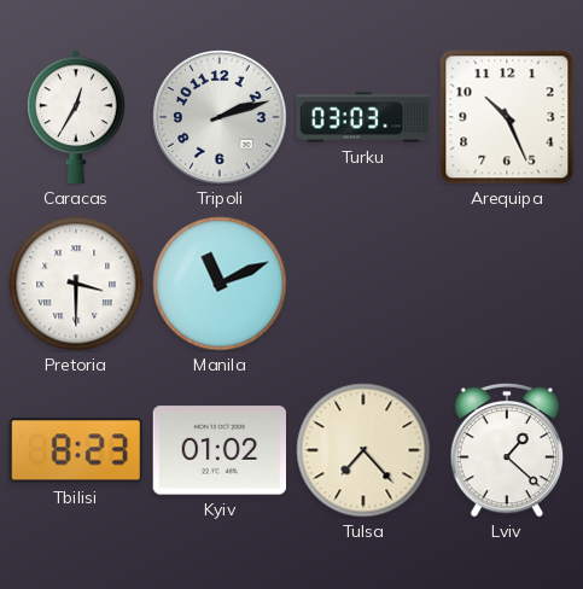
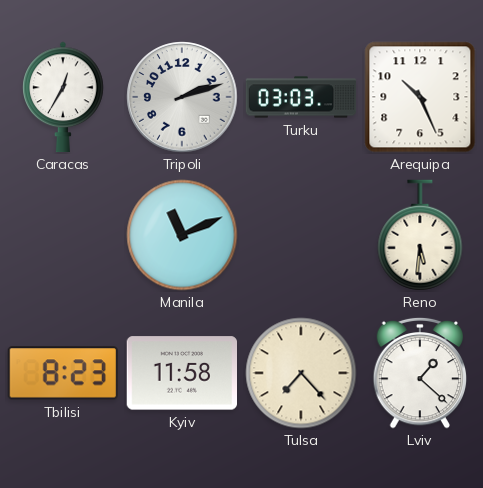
Pretoria: 3:30 -> none
Reno: none -> 5:31
Kyiv: 01:02 -> 11:58
